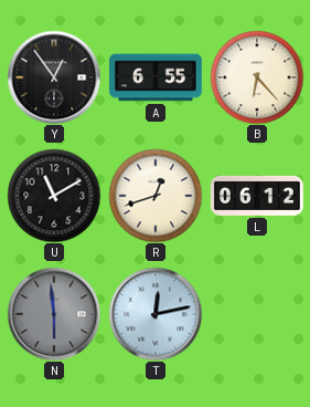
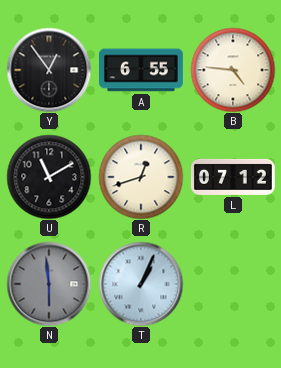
B: 6:23 -> 4:46
L: 06:12 -> 07:12
T: 12:13 -> 1:04
